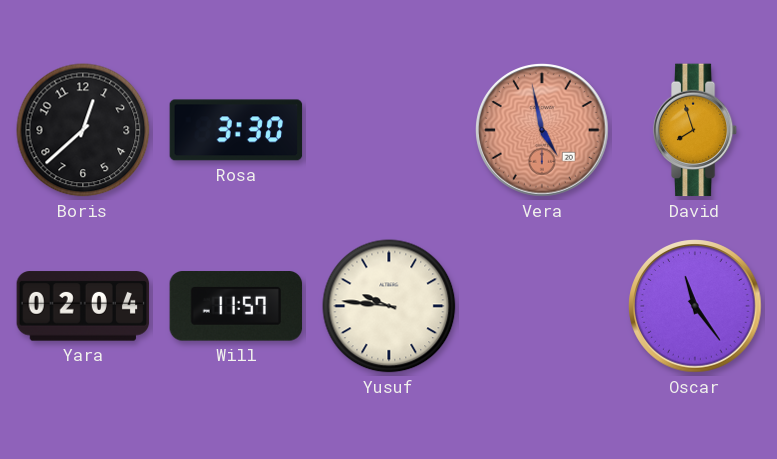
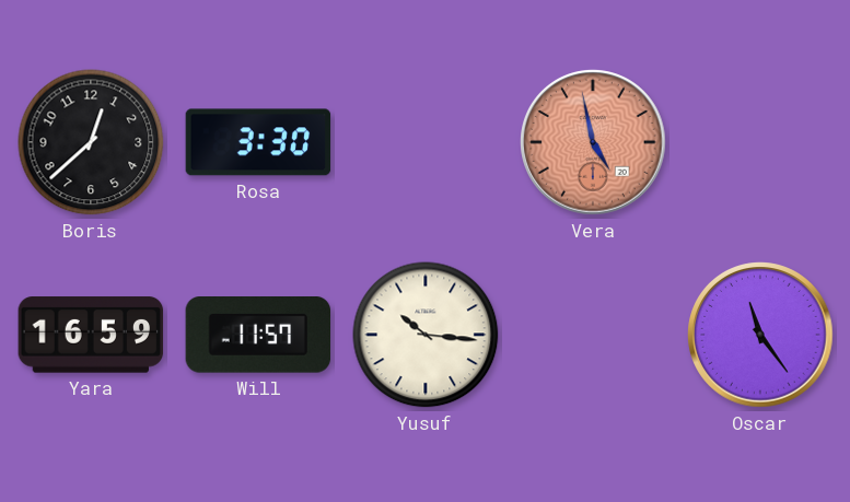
David: 7:57 -> none
Yara: 02:04 -> 16:59
Yusuf: 9:46 -> 10:16
